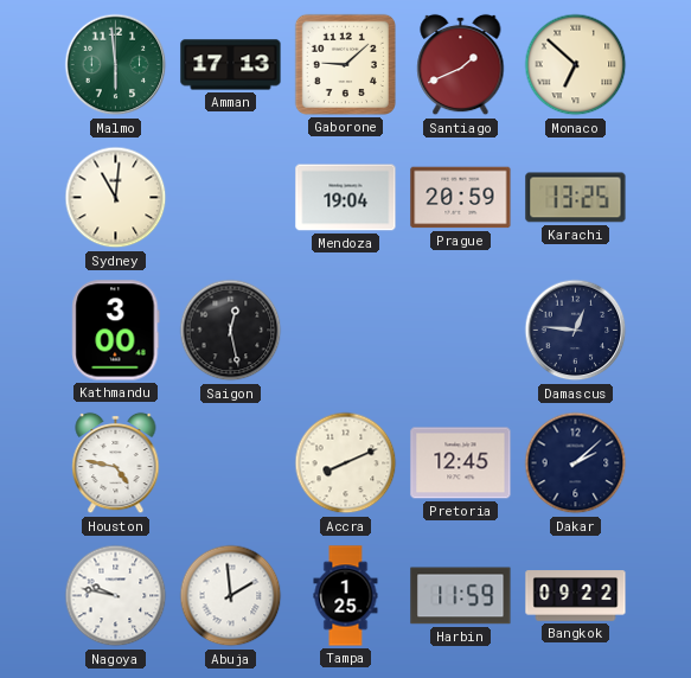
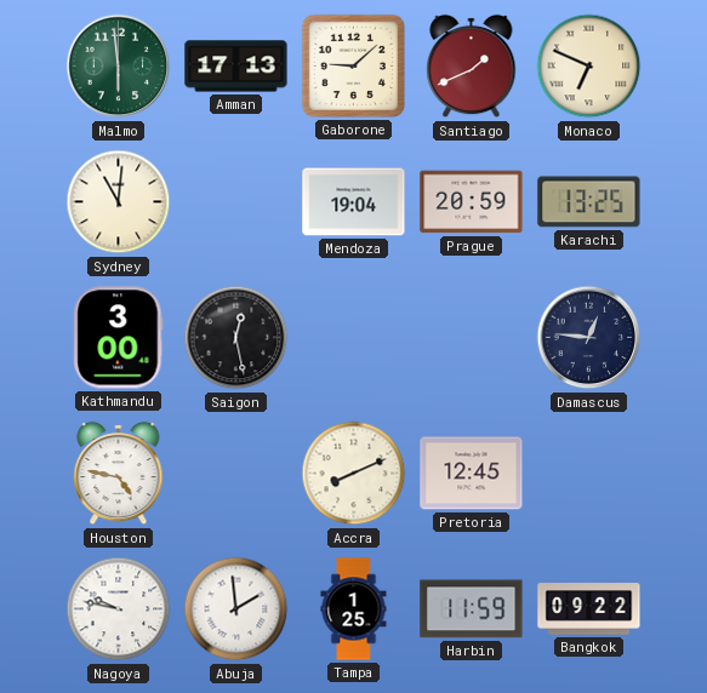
Monaco: 6:52 -> 6:49
Dakar: 2:08 -> none
